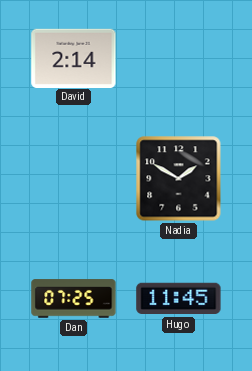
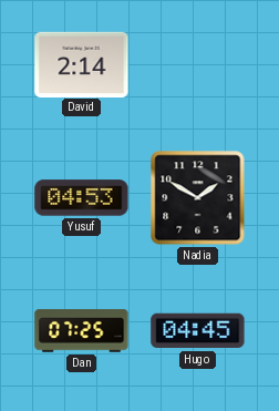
Yusuf: none -> 04:53
Hugo: 11:45 -> 04:45
